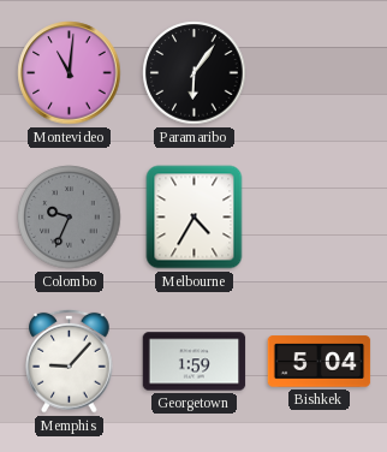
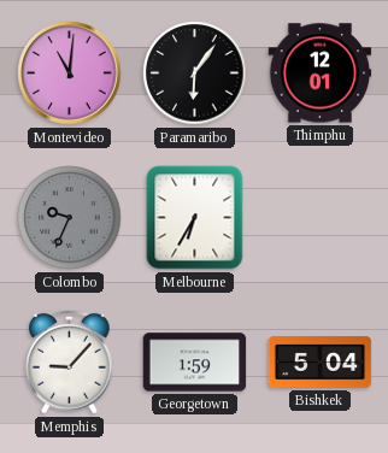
Thimphu: none -> 12:01
Melbourne: 4:35 -> 6:35
